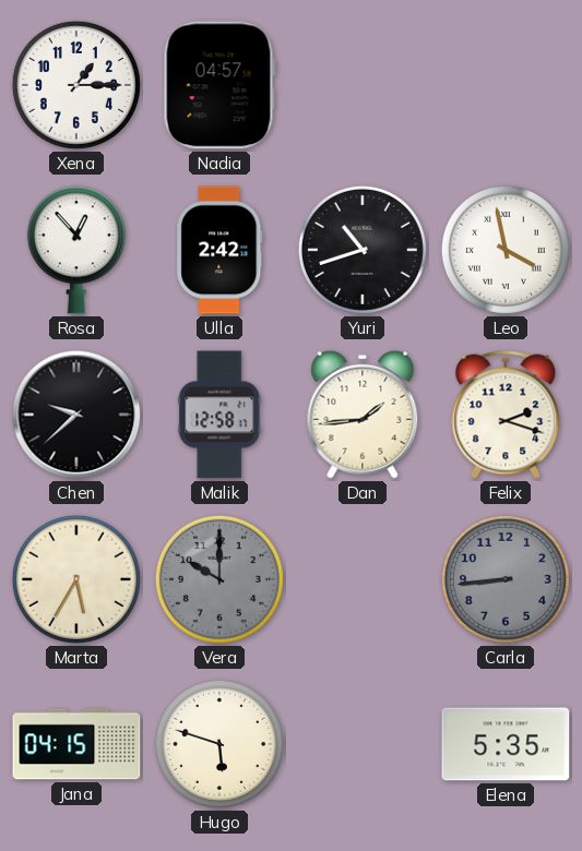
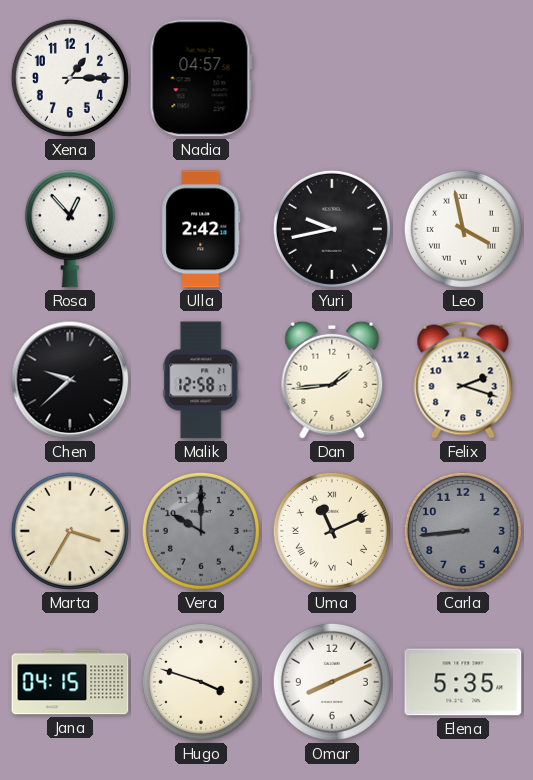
Yuri: 10:42 -> 9:43
Marta: 5:35 -> 3:35
Uma: none -> 11:11
Hugo: 5:48 -> 3:48
Omar: none -> 8:11
